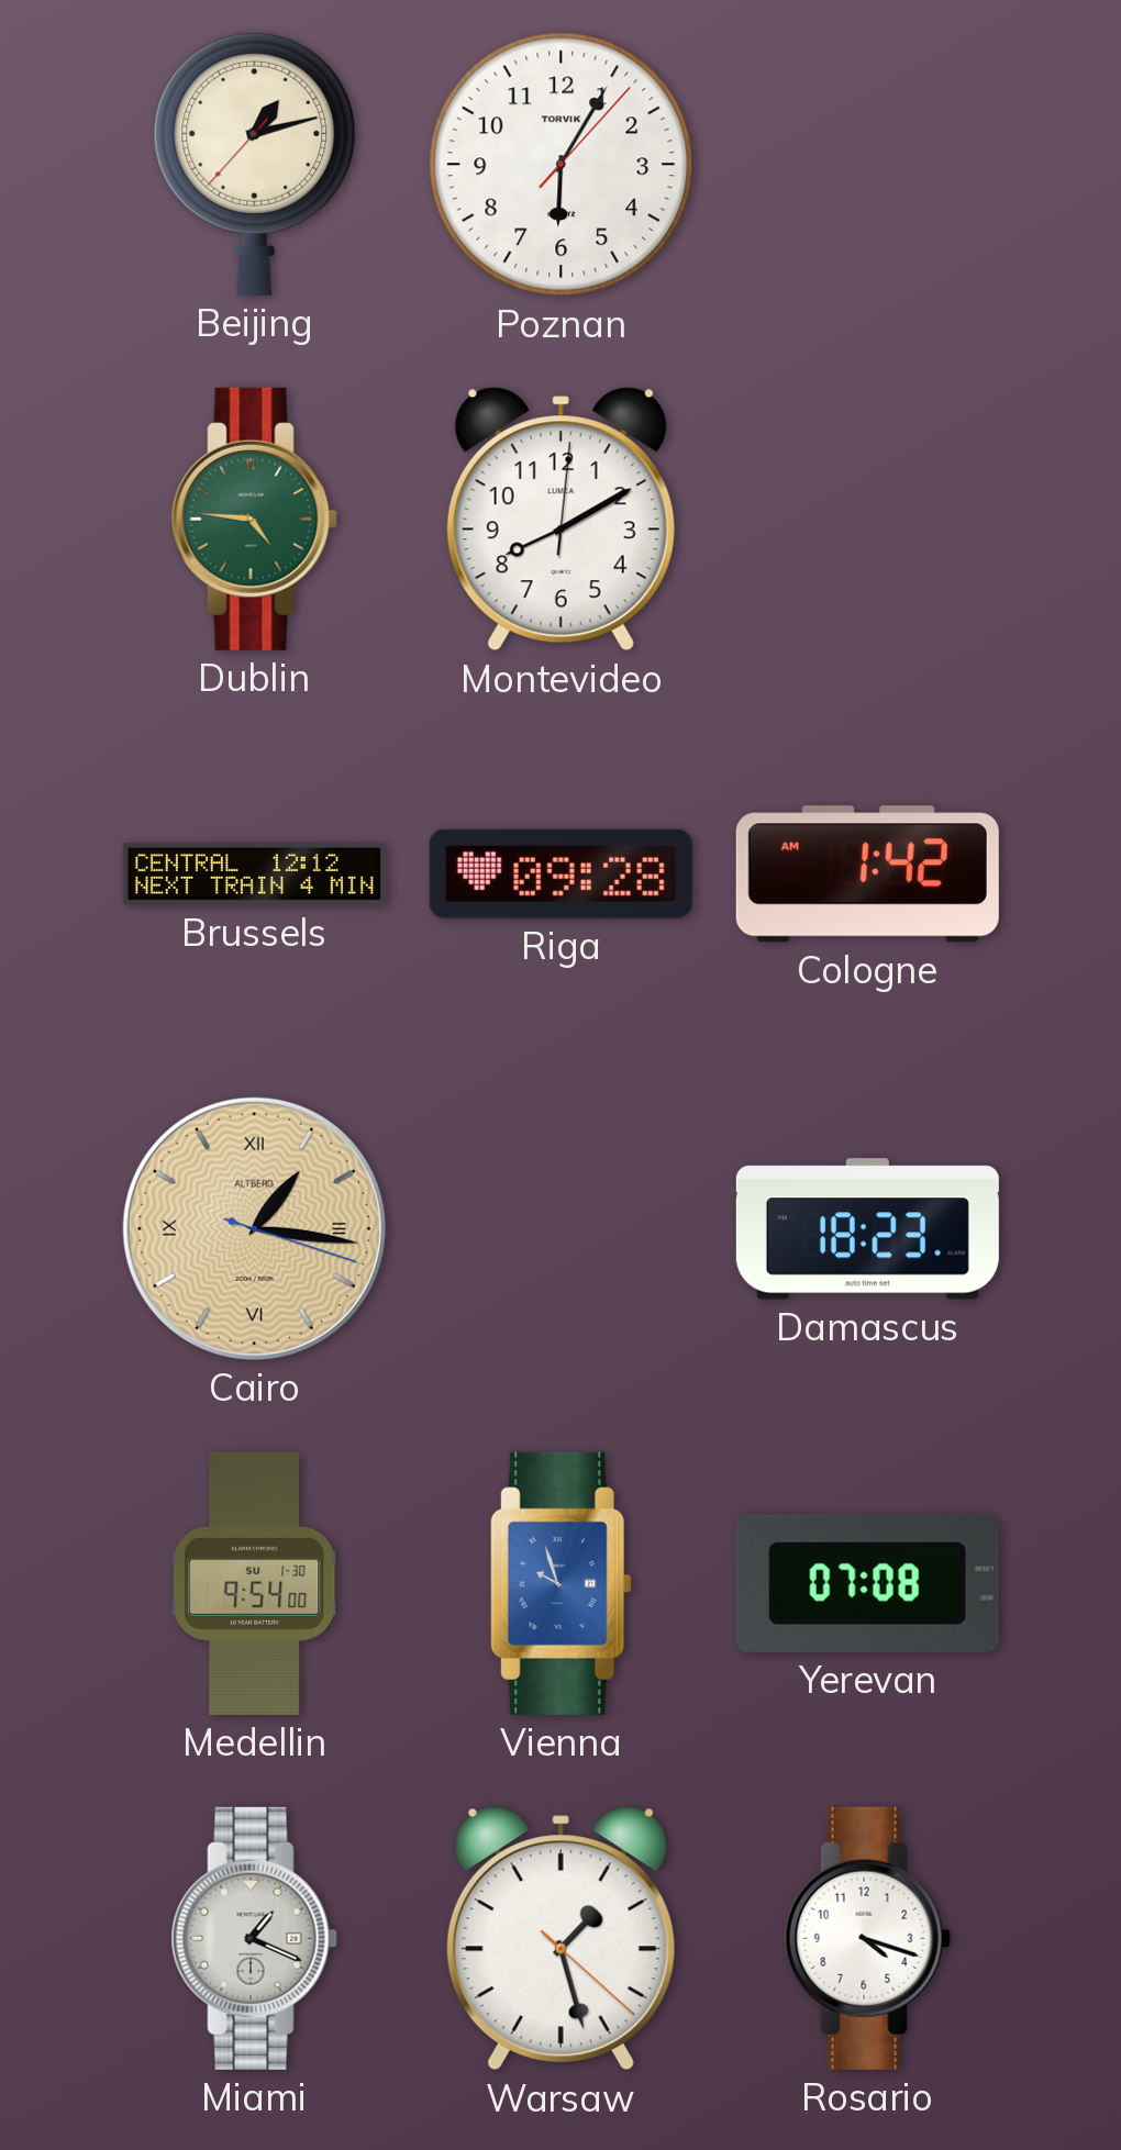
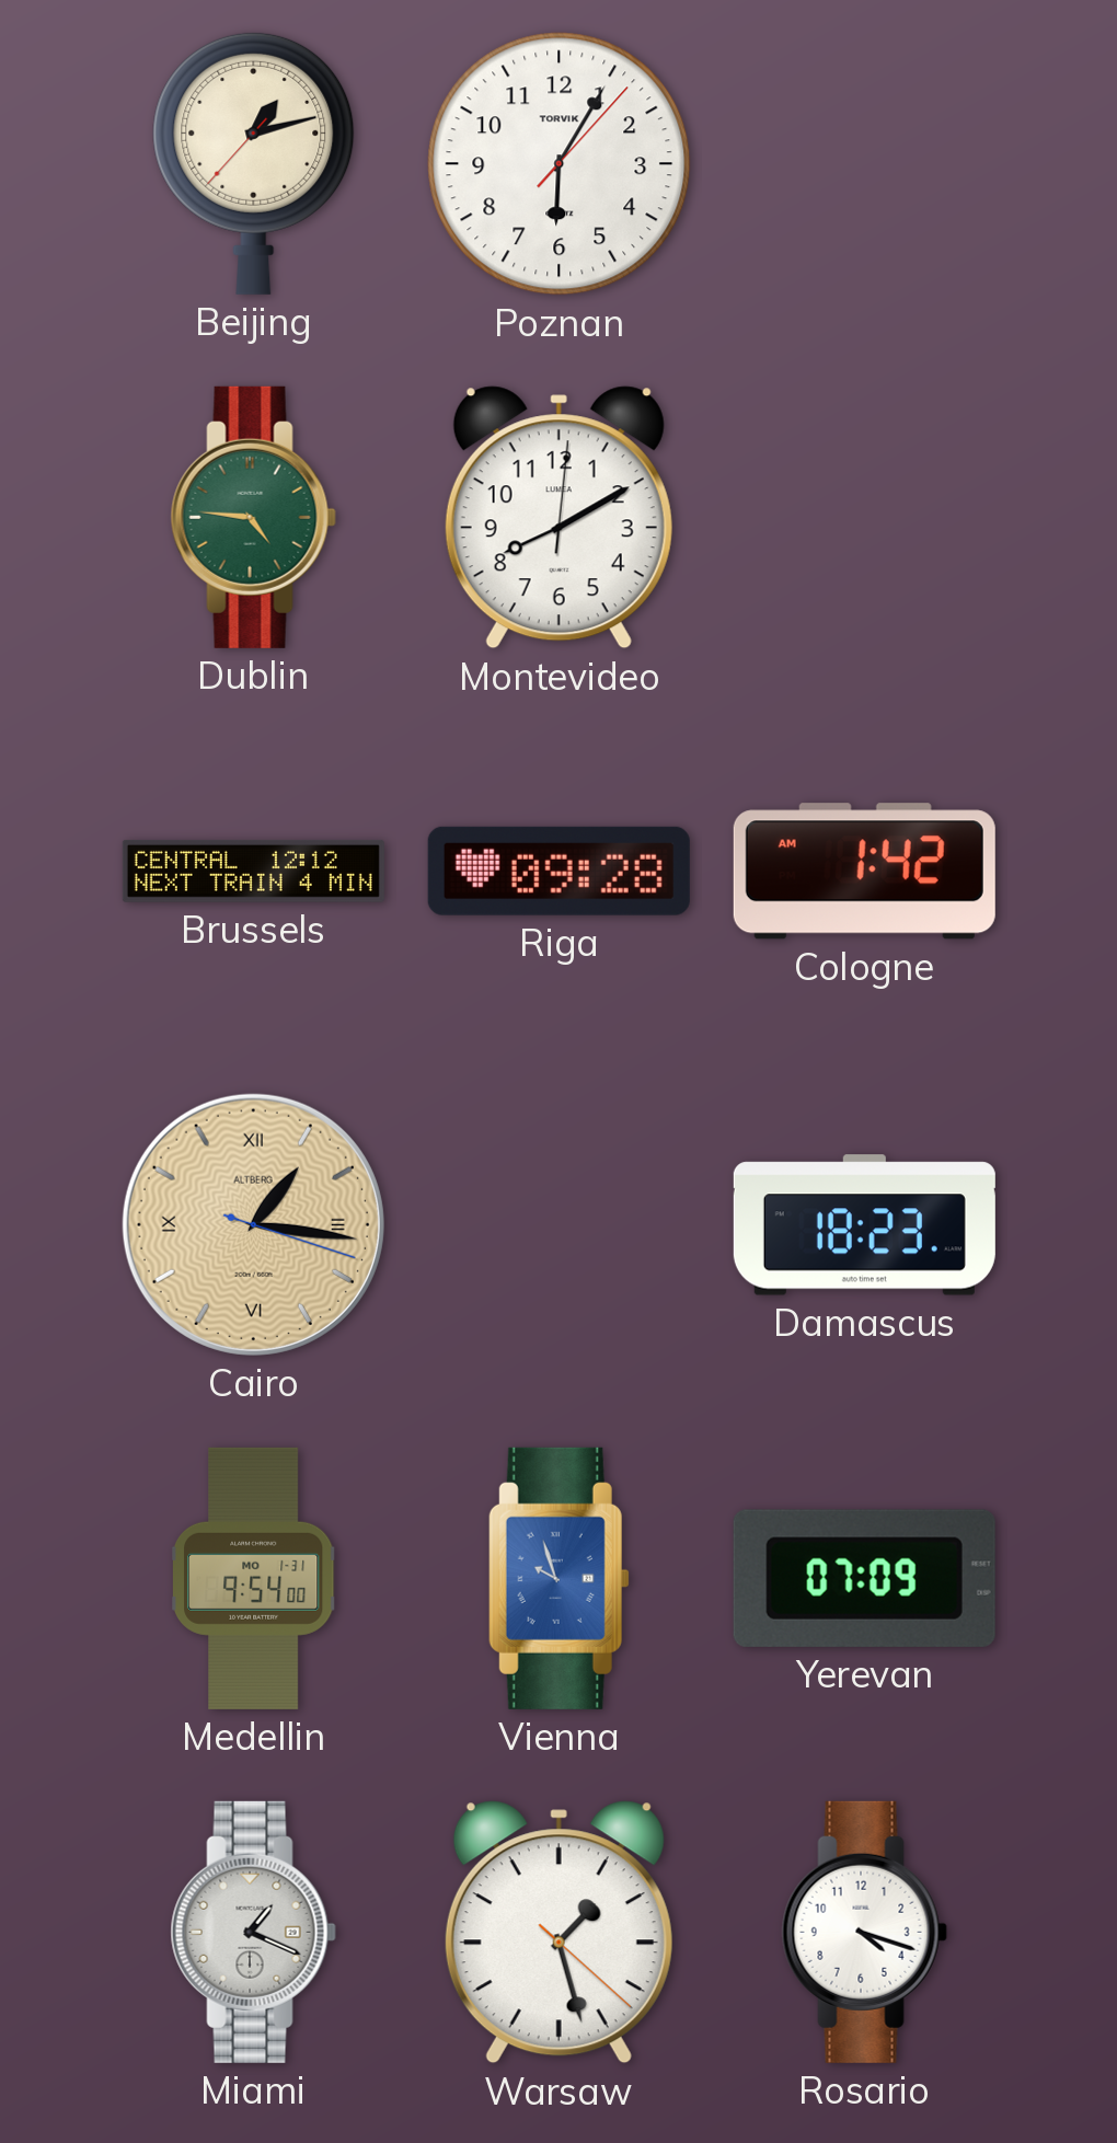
Medellin date: SU 1-30 -> MO 1-31
Yerevan: 07:08 -> 07:09
